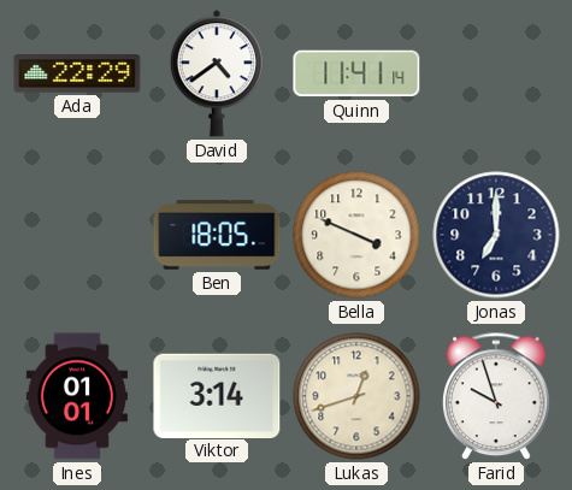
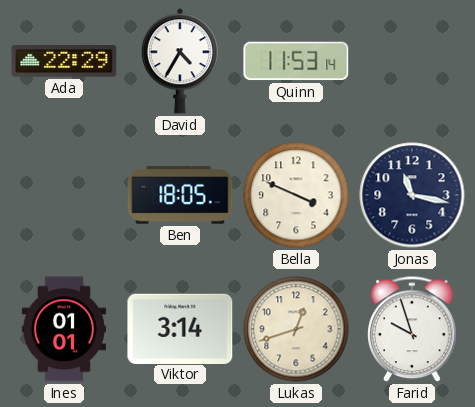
David: 4:39 -> 4:35
Quinn: 11:41 -> 11:53
Jonas: 7:00 -> 11:17
